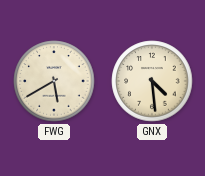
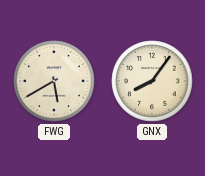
GNX: 4:29 -> 8:06
